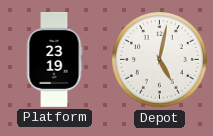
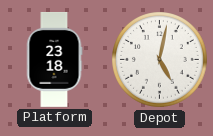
Platform: 23:19 -> 23:18
